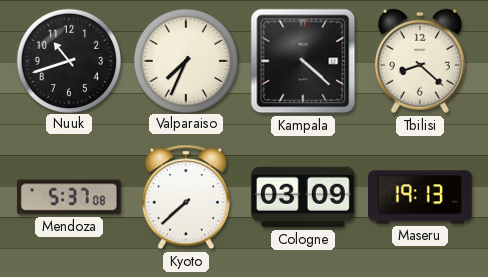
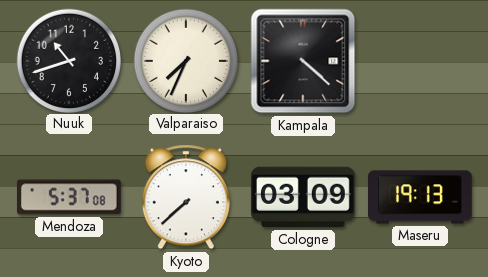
Tbilisi: 8:22 -> none
